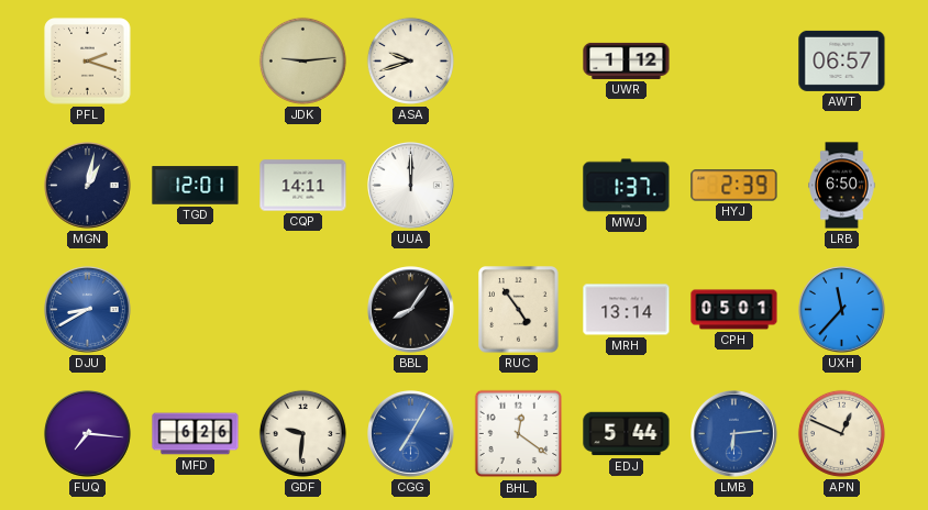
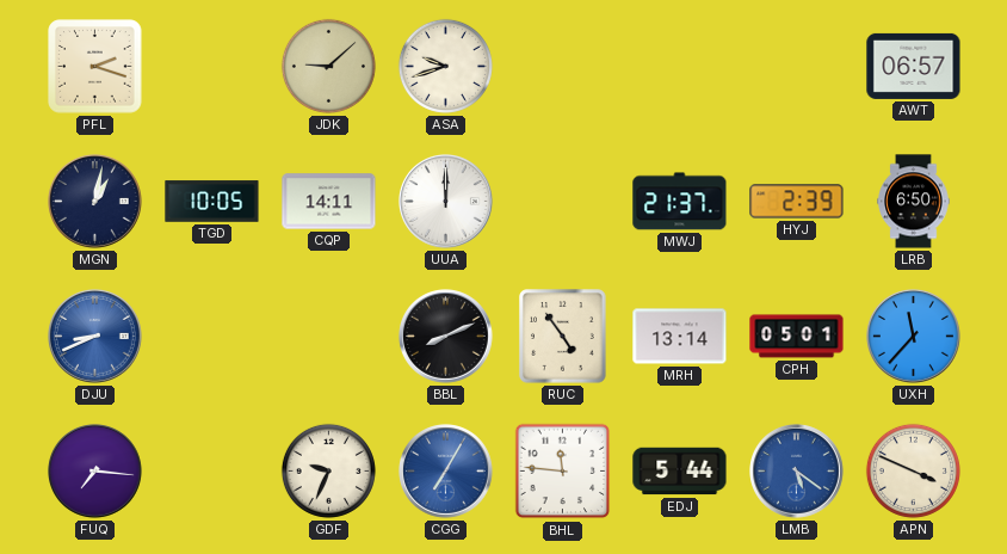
JDK: 9:14 -> 9:08
UWR: 1:12 -> none
TGD: 12:01 -> 10:05
MWJ: 1:37 -> 21:37
DJU: 8:40 -> 8:41
BBL: 8:06 -> 8:11
MFD: 6:26 -> none
GDF: 9:31 -> 9:34
BHL: 12:21 -> 11:46
LMB: 6:14 -> 5:21
APN: 12:49 -> 3:49
